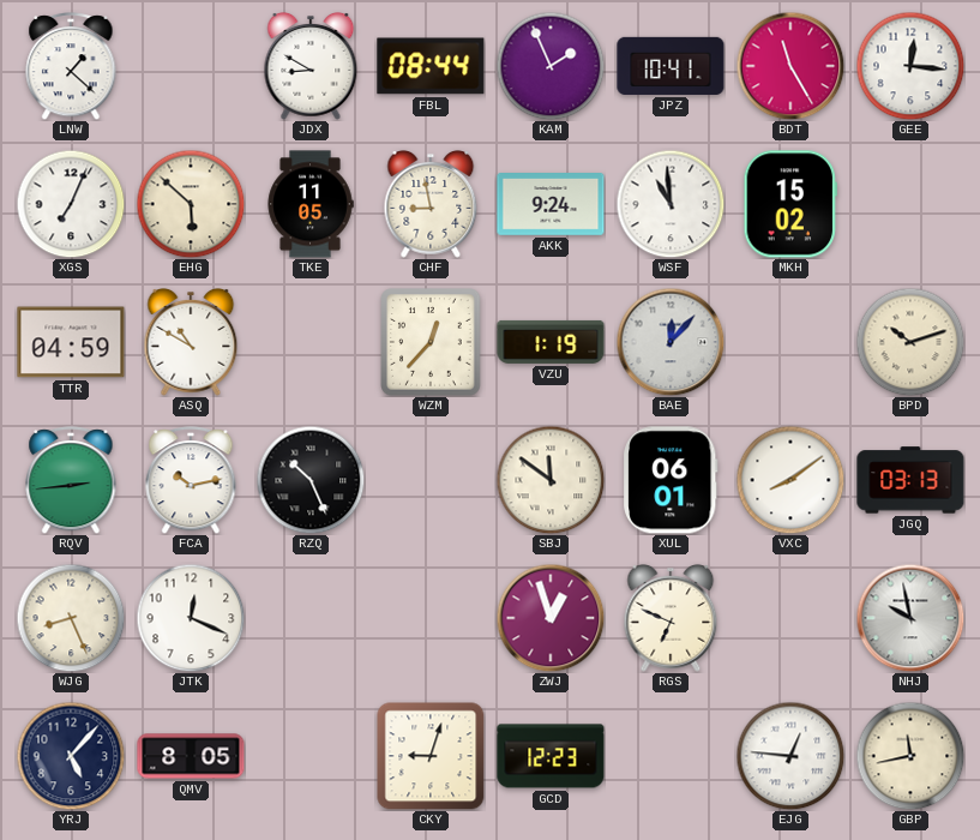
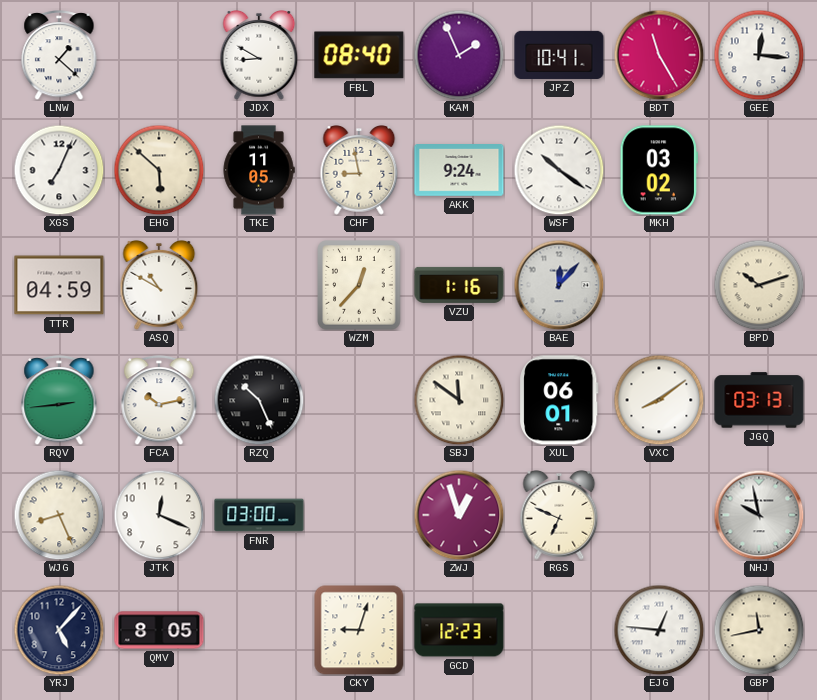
FBL: 08:44 -> 08:40
WSF: 10:59 -> 10:21
MKH: 15:02 -> 03:02
VZU: 1:19 -> 1:16
FNR: none -> 03:00
